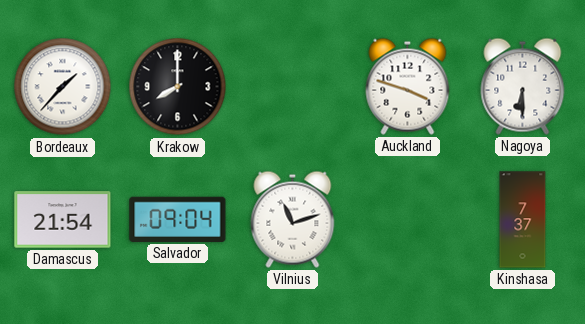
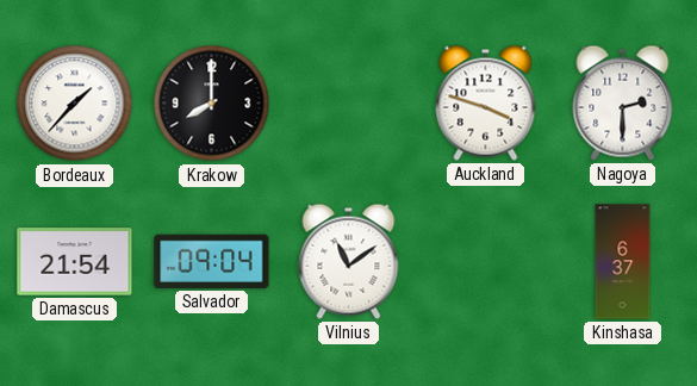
Nagoya: 6:30 -> 2:30
Vilnius: 11:12 -> 11:09
Kinshasa: 7:37 -> 6:37
